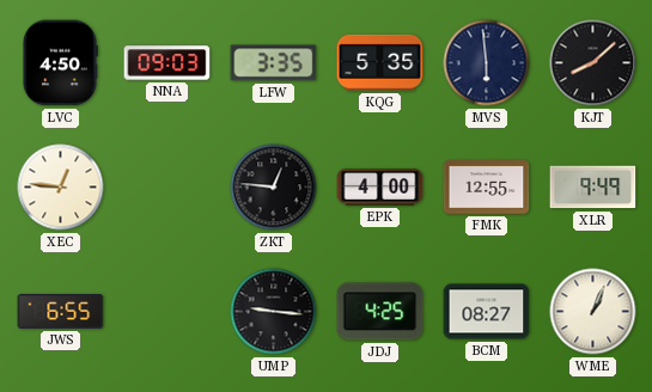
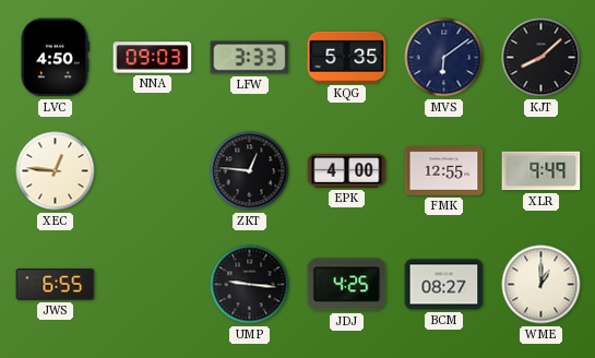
LFW: 3:35 -> 3:33
MVS: 5:59 -> 6:09
WME: 1:04 -> 1:00
